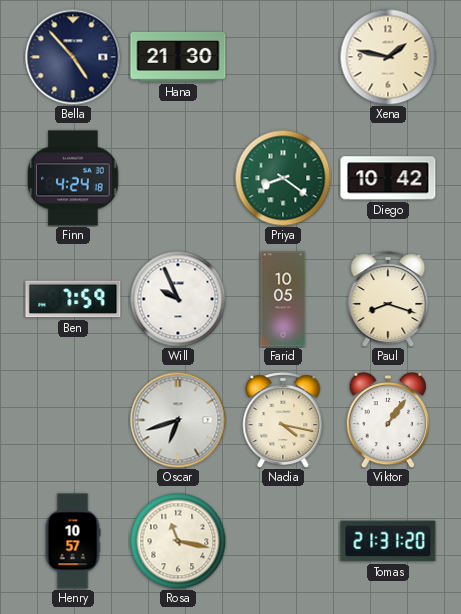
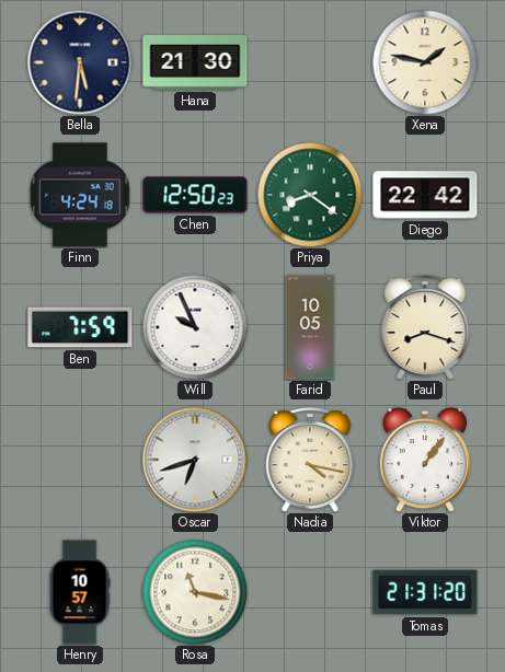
Bella: 4:53 -> 5:31
Chen: none -> 12:50
Diego: 10:42 -> 22:42
